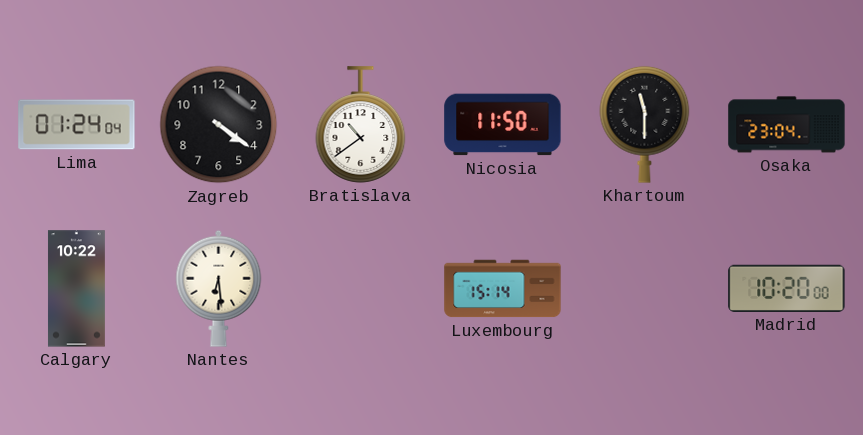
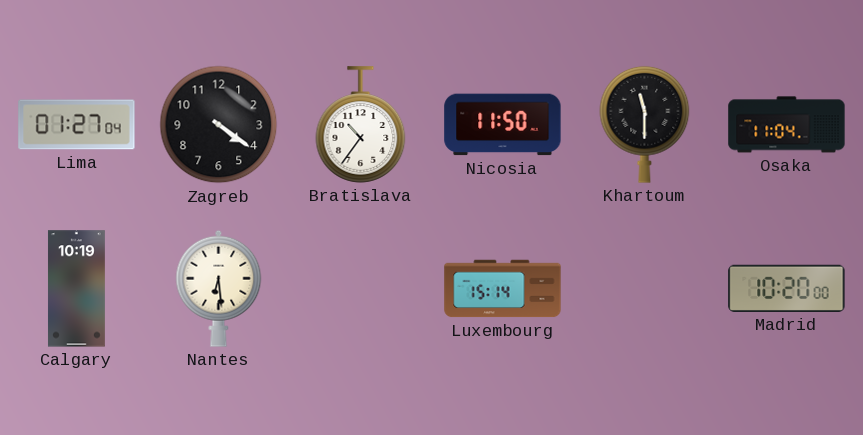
Lima: 01:24 -> 01:27
Bratislava: 10:39 -> 10:36
Osaka: 23:04 -> 11:04
Calgary: 10:22 -> 10:19
